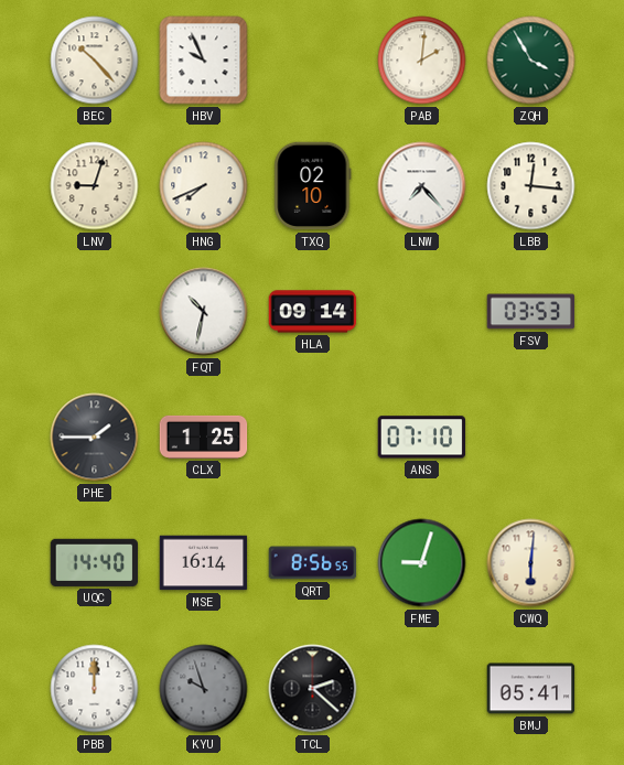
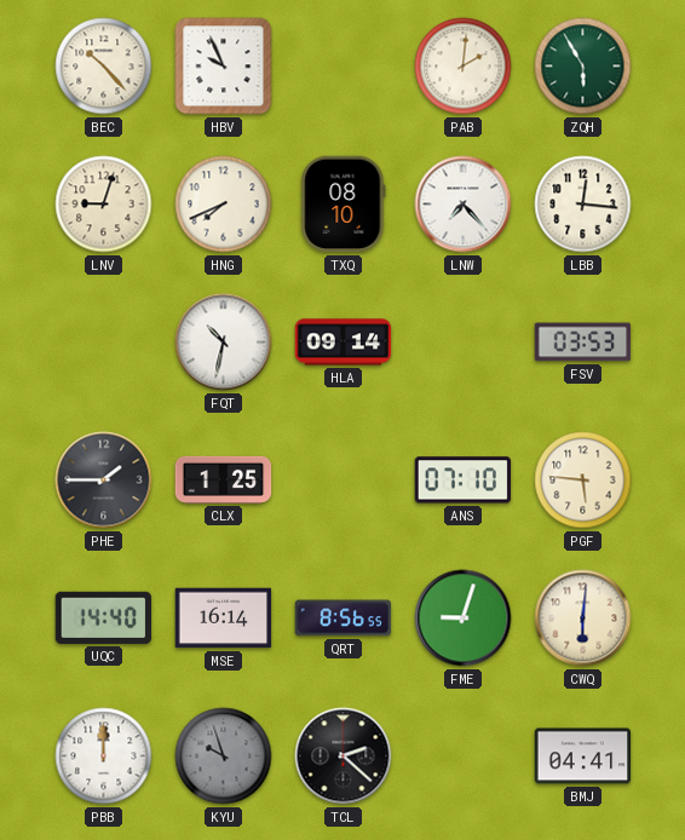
ZQH: 3:55 -> 5:55
TXQ: 02:10 -> 08:10
PGF: none -> 5:46
BMJ: 05:41 -> 04:41
